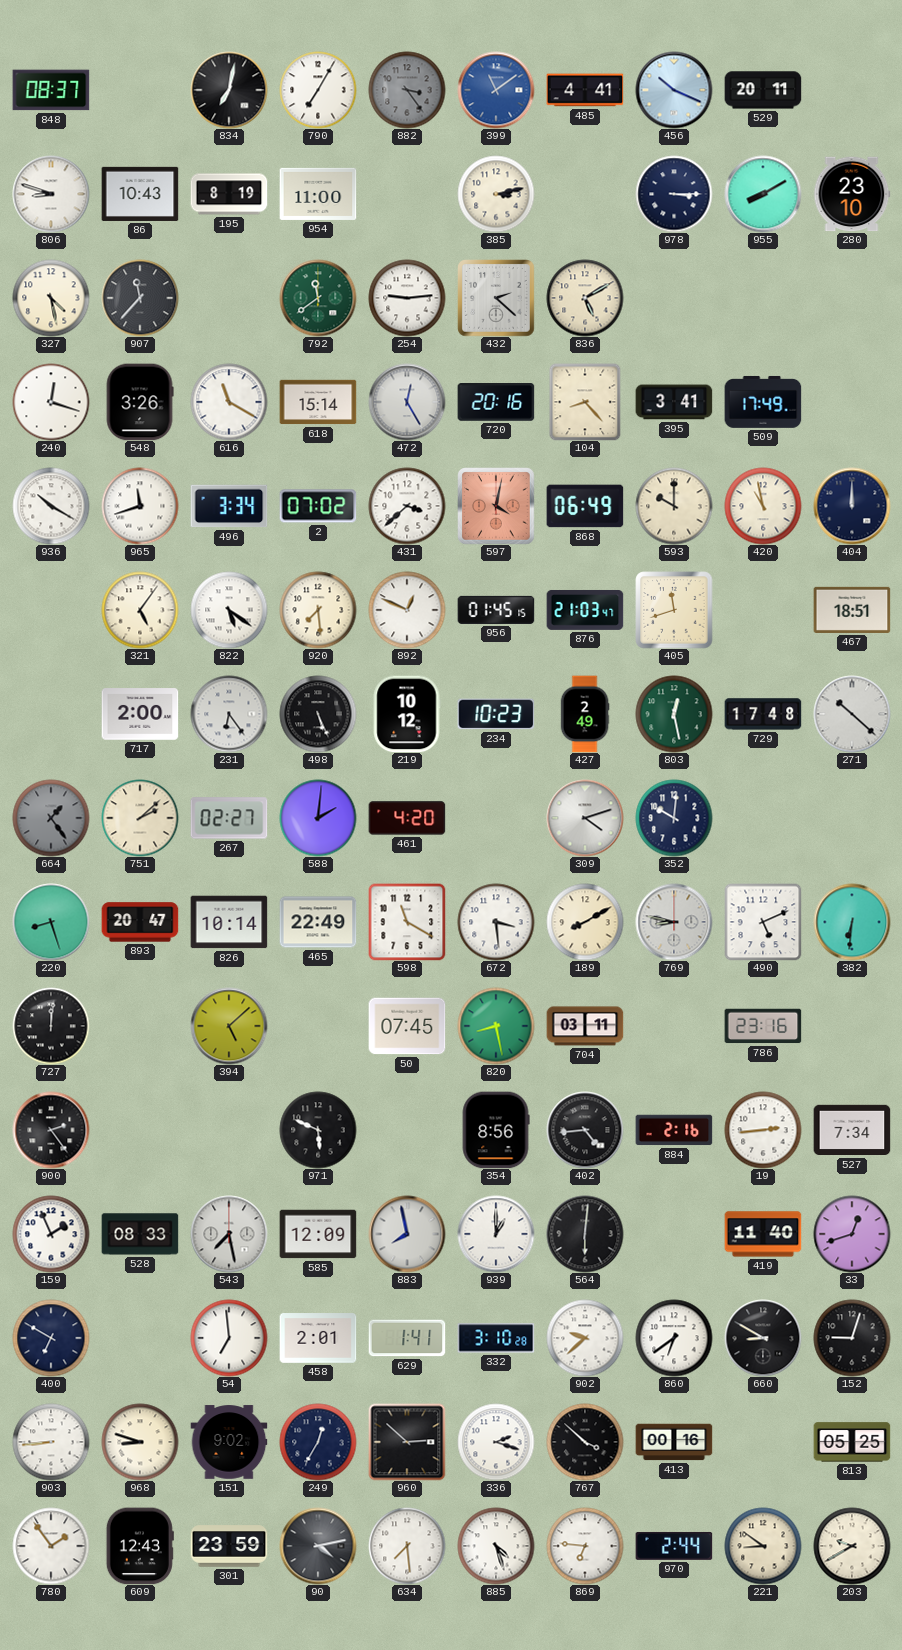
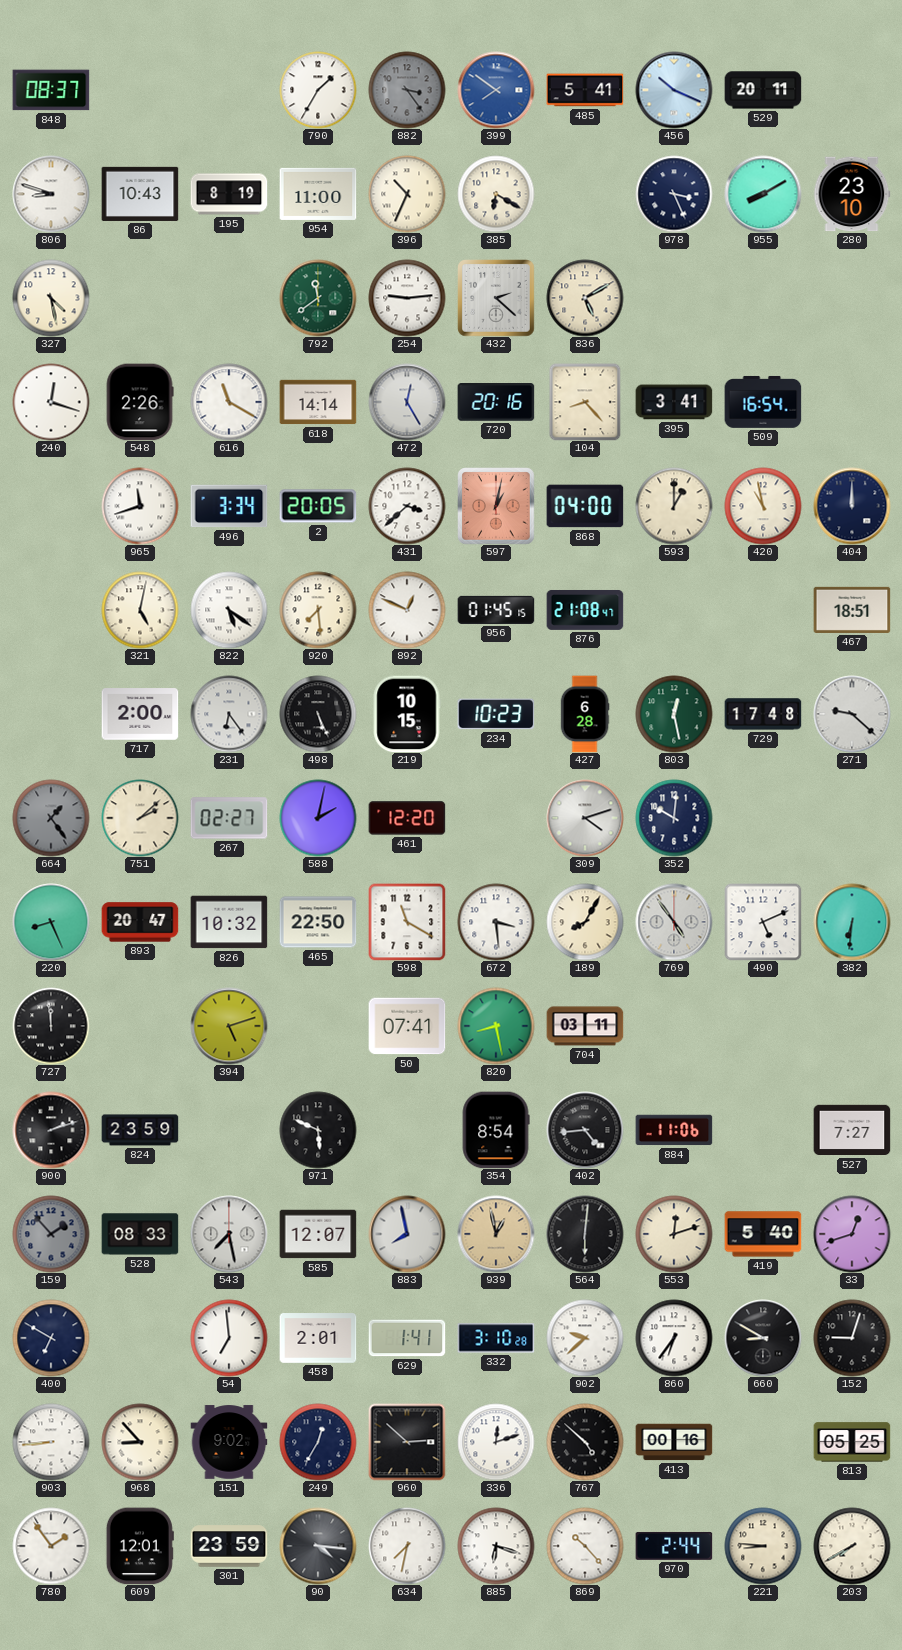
834: 7:02 -> none
790: 7:05 -> 1:35
399: 11:09 -> 7:51
485: 4:41 -> 5:41
396: none -> 10:34
385: 3:13 -> 6:20
978: 3:15 -> 3:26
907: 11:37 -> none
548: 3:26 -> 2:26
618: 15:14 -> 14:14
509: 17:49 -> 16:54
936: 10:20 -> none
2: 07:02 -> 20:05
597: 4:02 -> 1:02
868: 06:49 -> 04:00
593: 10:00 -> 1:00
321: 5:06 -> 5:02
876: 21:03 -> 21:08
405: 11:42 -> none
219: 10:12 -> 10:15
427: 2:49 -> 6:28
271: 10:22 -> 9:22
588: 2:01 -> 2:02
461: 4:20 -> 12:20
220: 8:27 -> 8:26
826: 10:14 -> 10:32
465: 22:49 -> 22:50
189: 8:10 -> 8:05
769: 8:47 -> 4:54
727: 12:01 -> 11:59
394: 5:08 -> 5:12
50: 07:45 -> 07:41
786: 23:16 -> none
900: 2:24 -> 2:12
824: none -> 23:59
354: 8:56 -> 8:54
884: 2:16 -> 11:06
19: 2:44 -> none
527: 7:34 -> 7:27
159: 1:56 -> 1:53
159 dial: white -> grey
585: 12:09 -> 12:07
939: 1:00 -> 12:58
939 dial: white -> champagne
553: none -> 12:12
419: 11:40 -> 5:40
860: 6:39 -> 6:36
968: 8:48 -> 8:53
336: 2:18 -> 12:12
767: 3:52 -> 4:52
609: 12:43 -> 12:01
90: 4:13 -> 4:16
634: 7:29 -> 7:32
885: 4:27 -> 6:18
869: 6:46 -> 10:23
221: 8:51 -> 8:46
203: 9:40 -> 7:40
